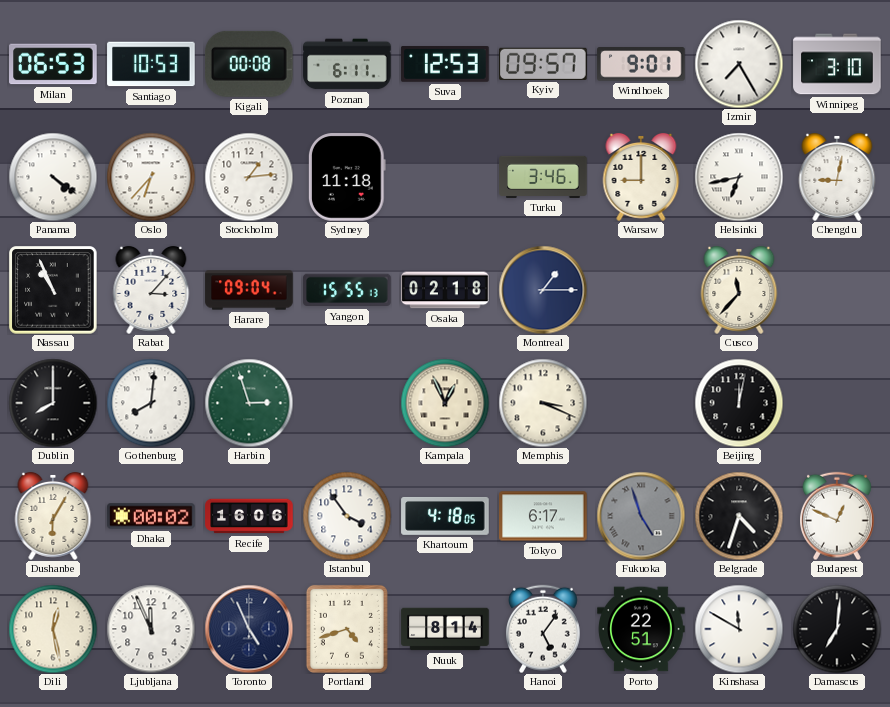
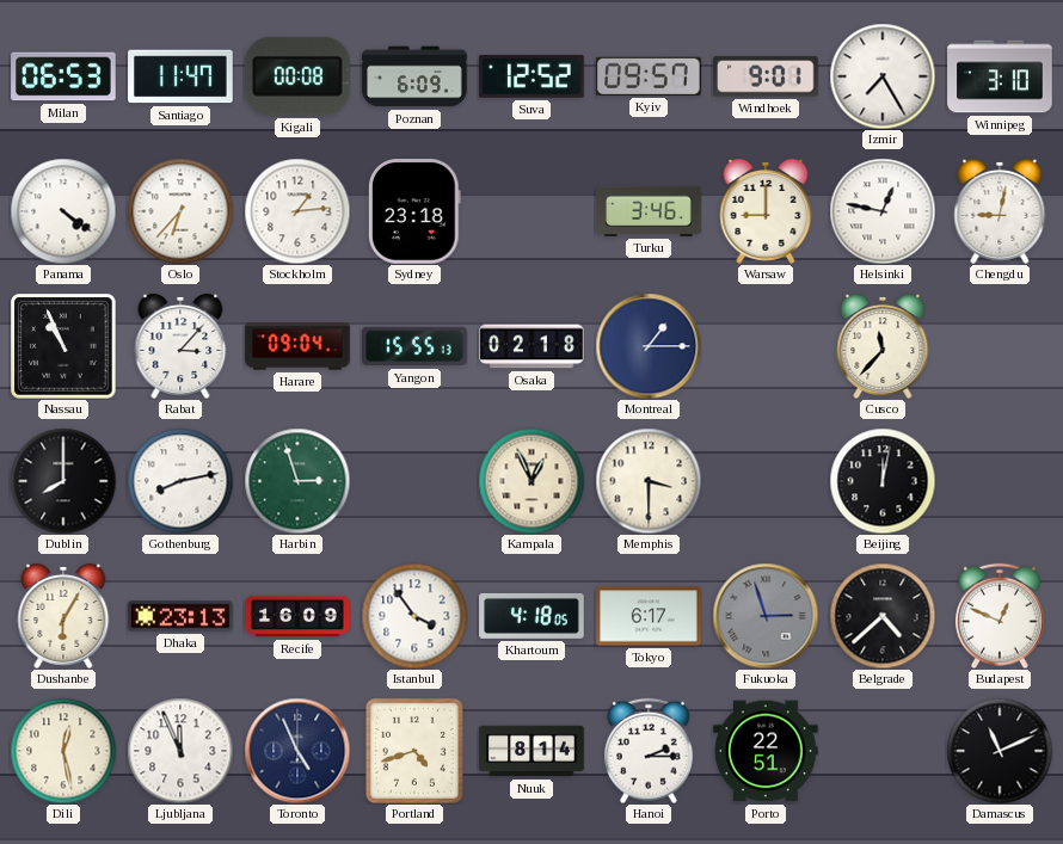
Santiago: 10:53 -> 11:47
Poznan: 6:11 -> 6:09
Suva: 12:53 -> 12:52
Sydney: 11:18 -> 23:18
Helsinki: 6:43 -> 12:47
Gothenburg: 8:01 -> 8:13
Memphis: 3:19 -> 3:30
Dhaka: 00:02 -> 23:13
Recife: 16:06 -> 16:09
Fukuoka: 4:57 -> 2:57
Belgrade: 4:33 -> 4:38
Hanoi: 5:06 -> 2:15
Kinshasa: 11:50 -> none
Damascus: 7:01 -> 11:11
